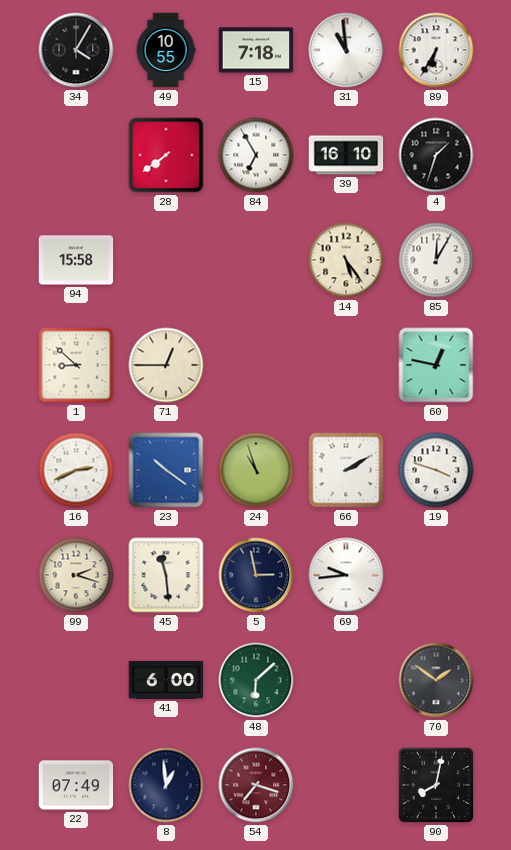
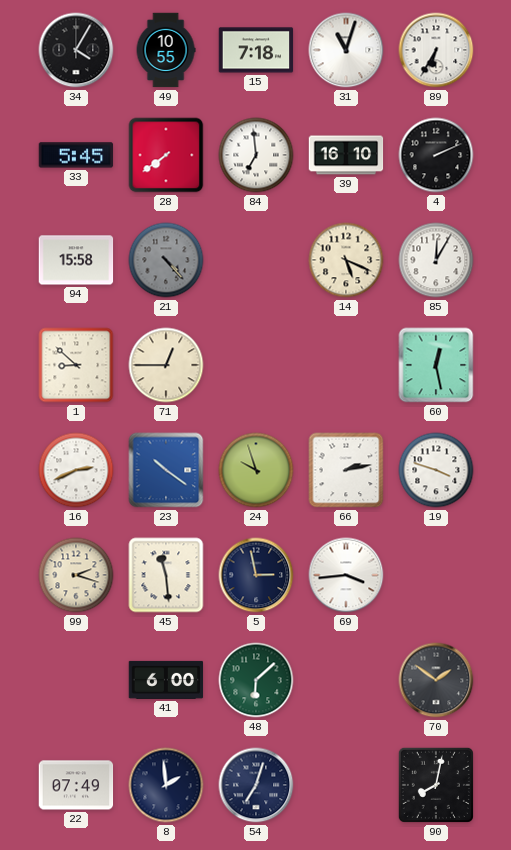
31: 10:59 -> 11:03
33: none -> 5:45
84: 6:55 -> 6:59
4: 1:33 -> 2:11
21: none -> 4:23
14: 5:24 -> 5:19
60: 12:47 -> 12:28
24: 10:57 -> 9:57
66: 2:10 -> 2:13
69: 9:44 -> 3:44
8: 12:59 -> 1:59
54: 7:18 -> 7:03
54 dial: burgundy -> navy
